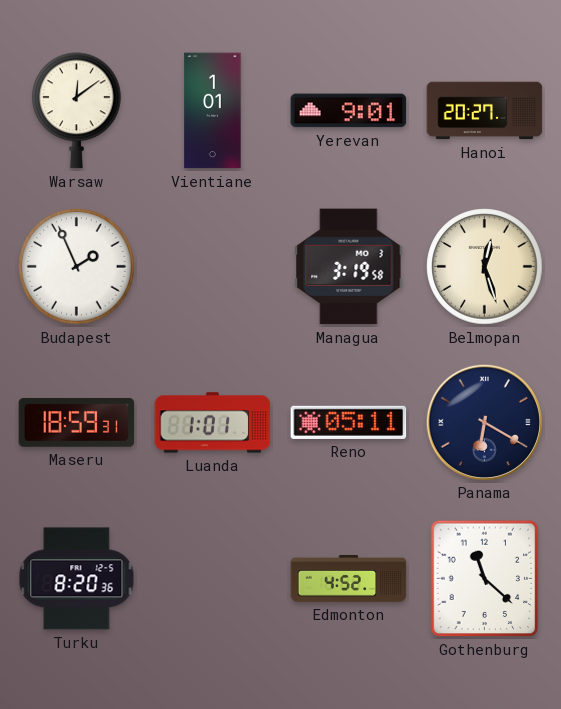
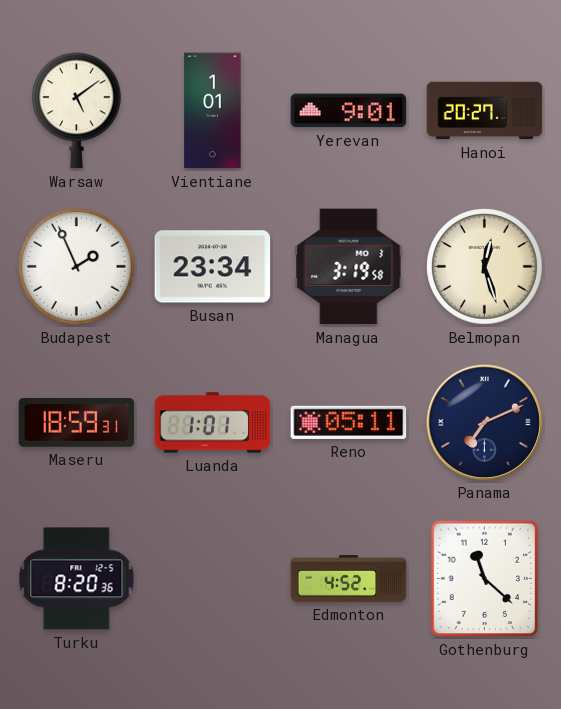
Warsaw: 12:09 -> 5:09
Busan: none -> 23:34
Panama: 6:20 -> 7:11
